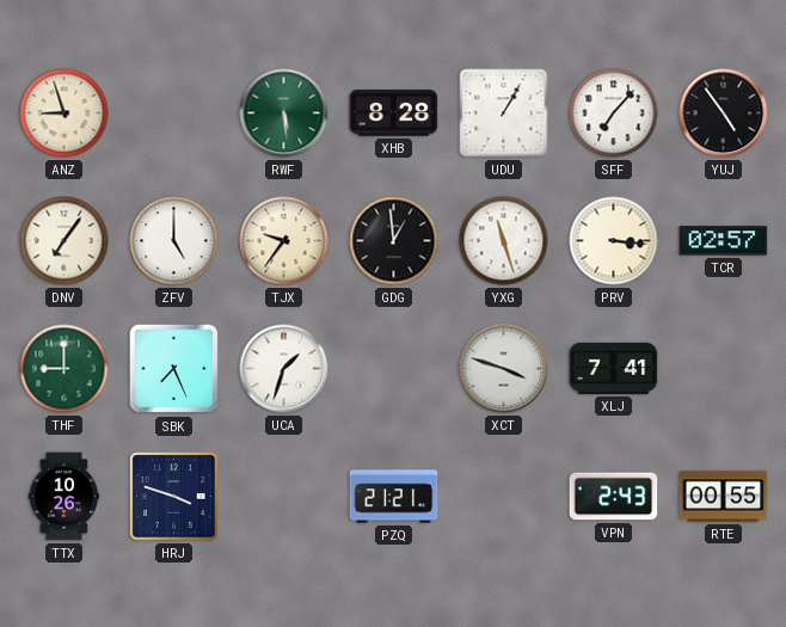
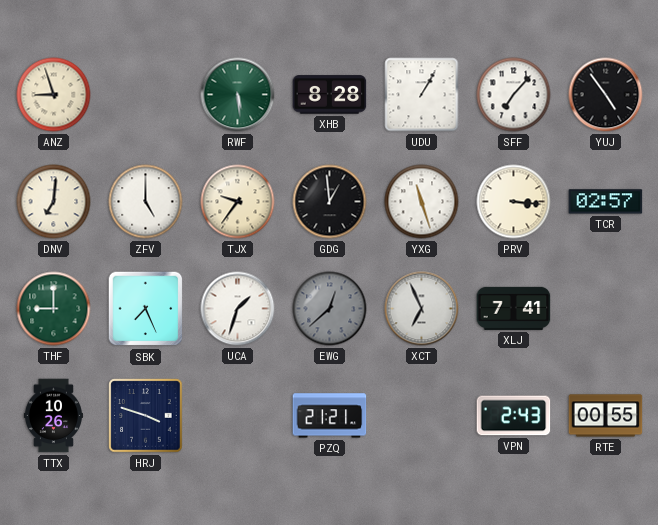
DNV: 7:06 -> 7:01
EWG: none -> 12:38
XCT: 3:48 -> 6:56
